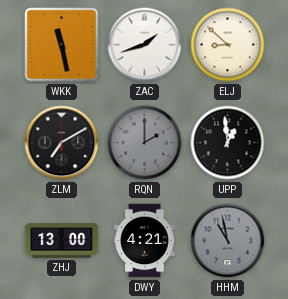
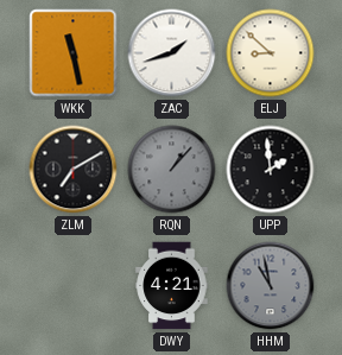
RQN: 2:00 -> 1:07
UPP: 12:59 -> 1:59
ZHJ: 13:00 -> none
